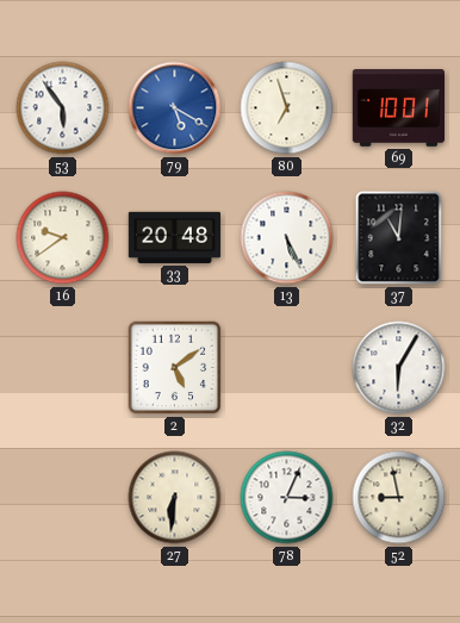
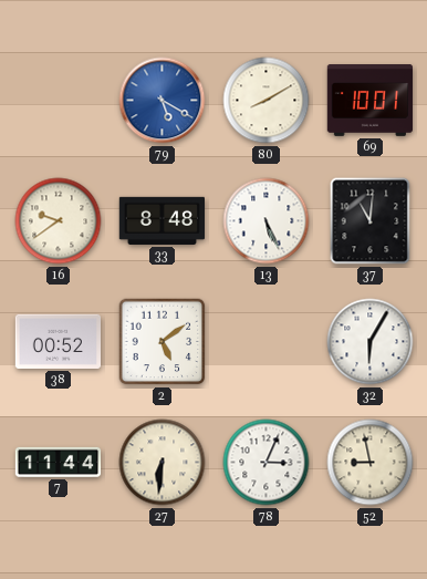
53: 5:54 -> none
80: 6:57 -> 8:10
33: 20:48 -> 8:48
38: none -> 00:52
7: none -> 11:44
